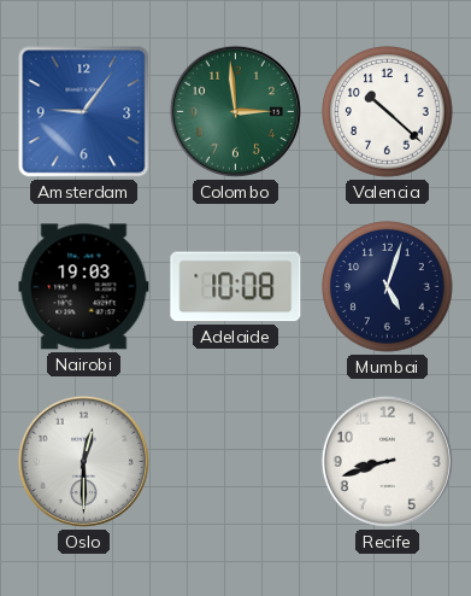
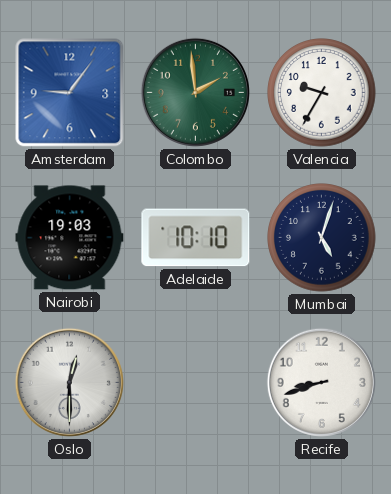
Colombo: 2:59 -> 1:59
Valencia: 10:22 -> 9:35
Adelaide: 10:08 -> 10:10
